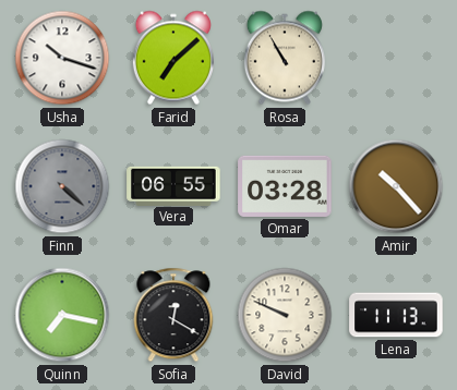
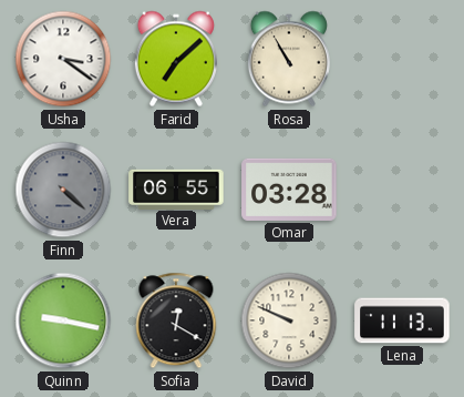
Usha: 10:18 -> 3:21
Amir: 10:23 -> none
Quinn: 7:17 -> 9:17
